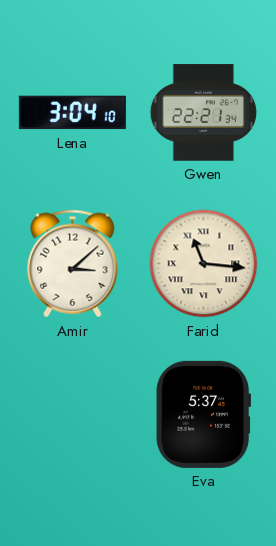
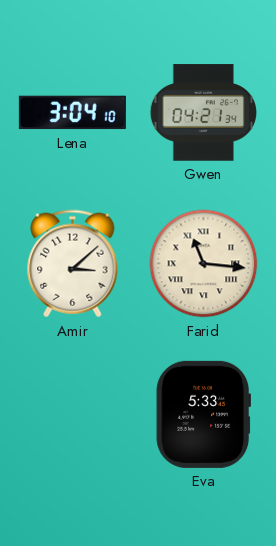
Gwen: 22:21 -> 04:21
Eva: 5:37 -> 5:33
